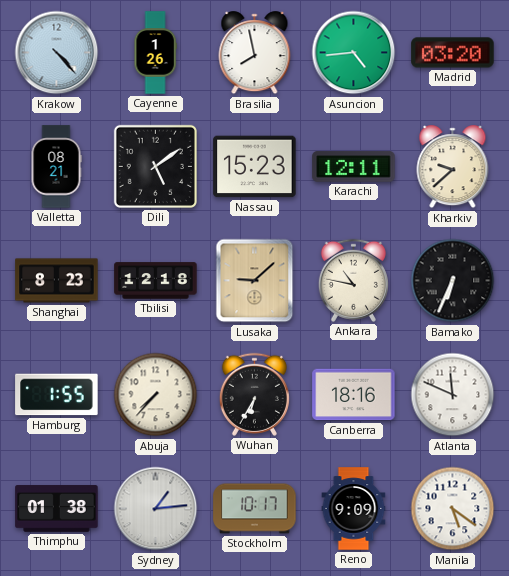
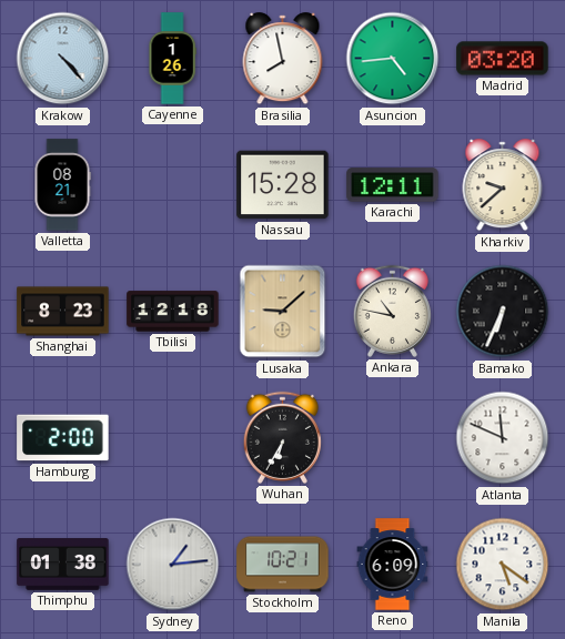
Dili: 5:09 -> none
Nassau: 15:23 -> 15:28
Hamburg: 1:55 -> 2:00
Abuja: 7:37 -> none
Canberra: 18:16 -> none
Stockholm: 10:17 -> 10:21
Reno: 9:09 -> 6:09
